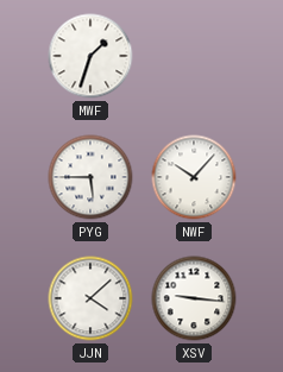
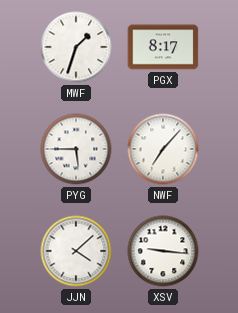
PGX: none -> 8:17
NWF: 10:07 -> 7:07
